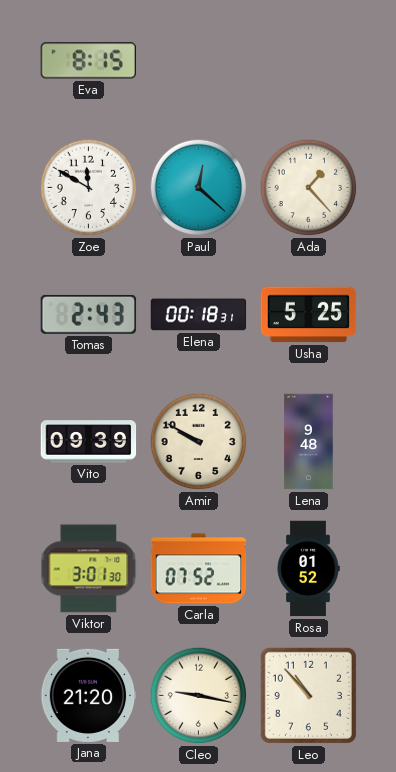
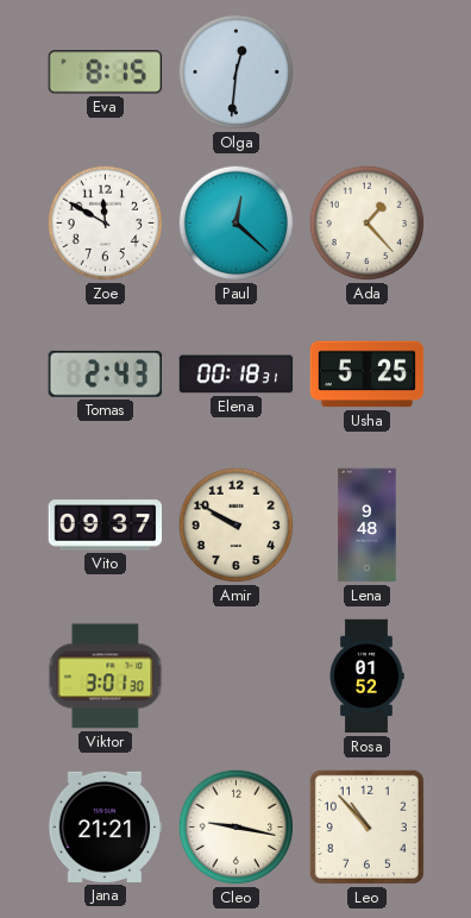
Olga: none -> 12:31
Vito: 09:39 -> 09:37
Carla: 07:52 -> none
Jana: 21:20 -> 21:21
